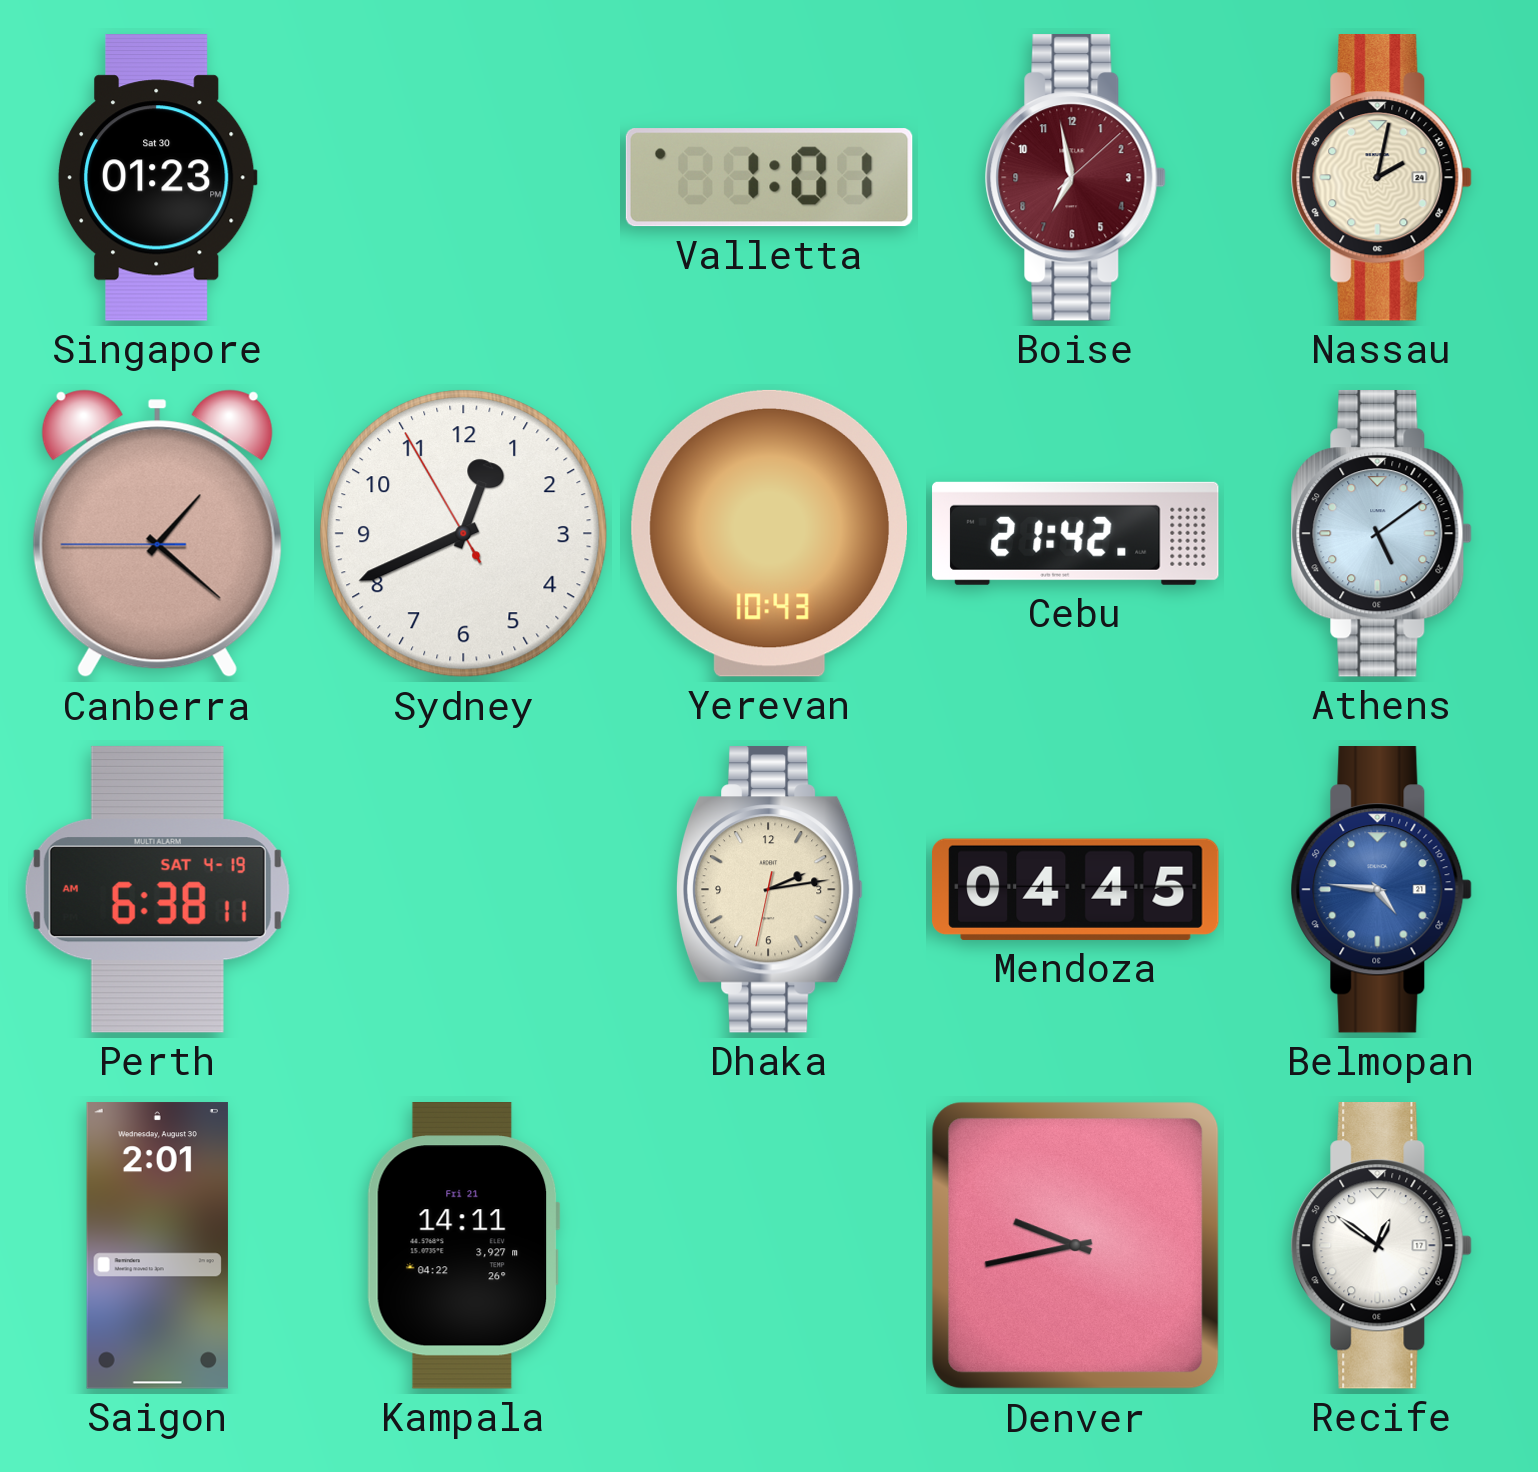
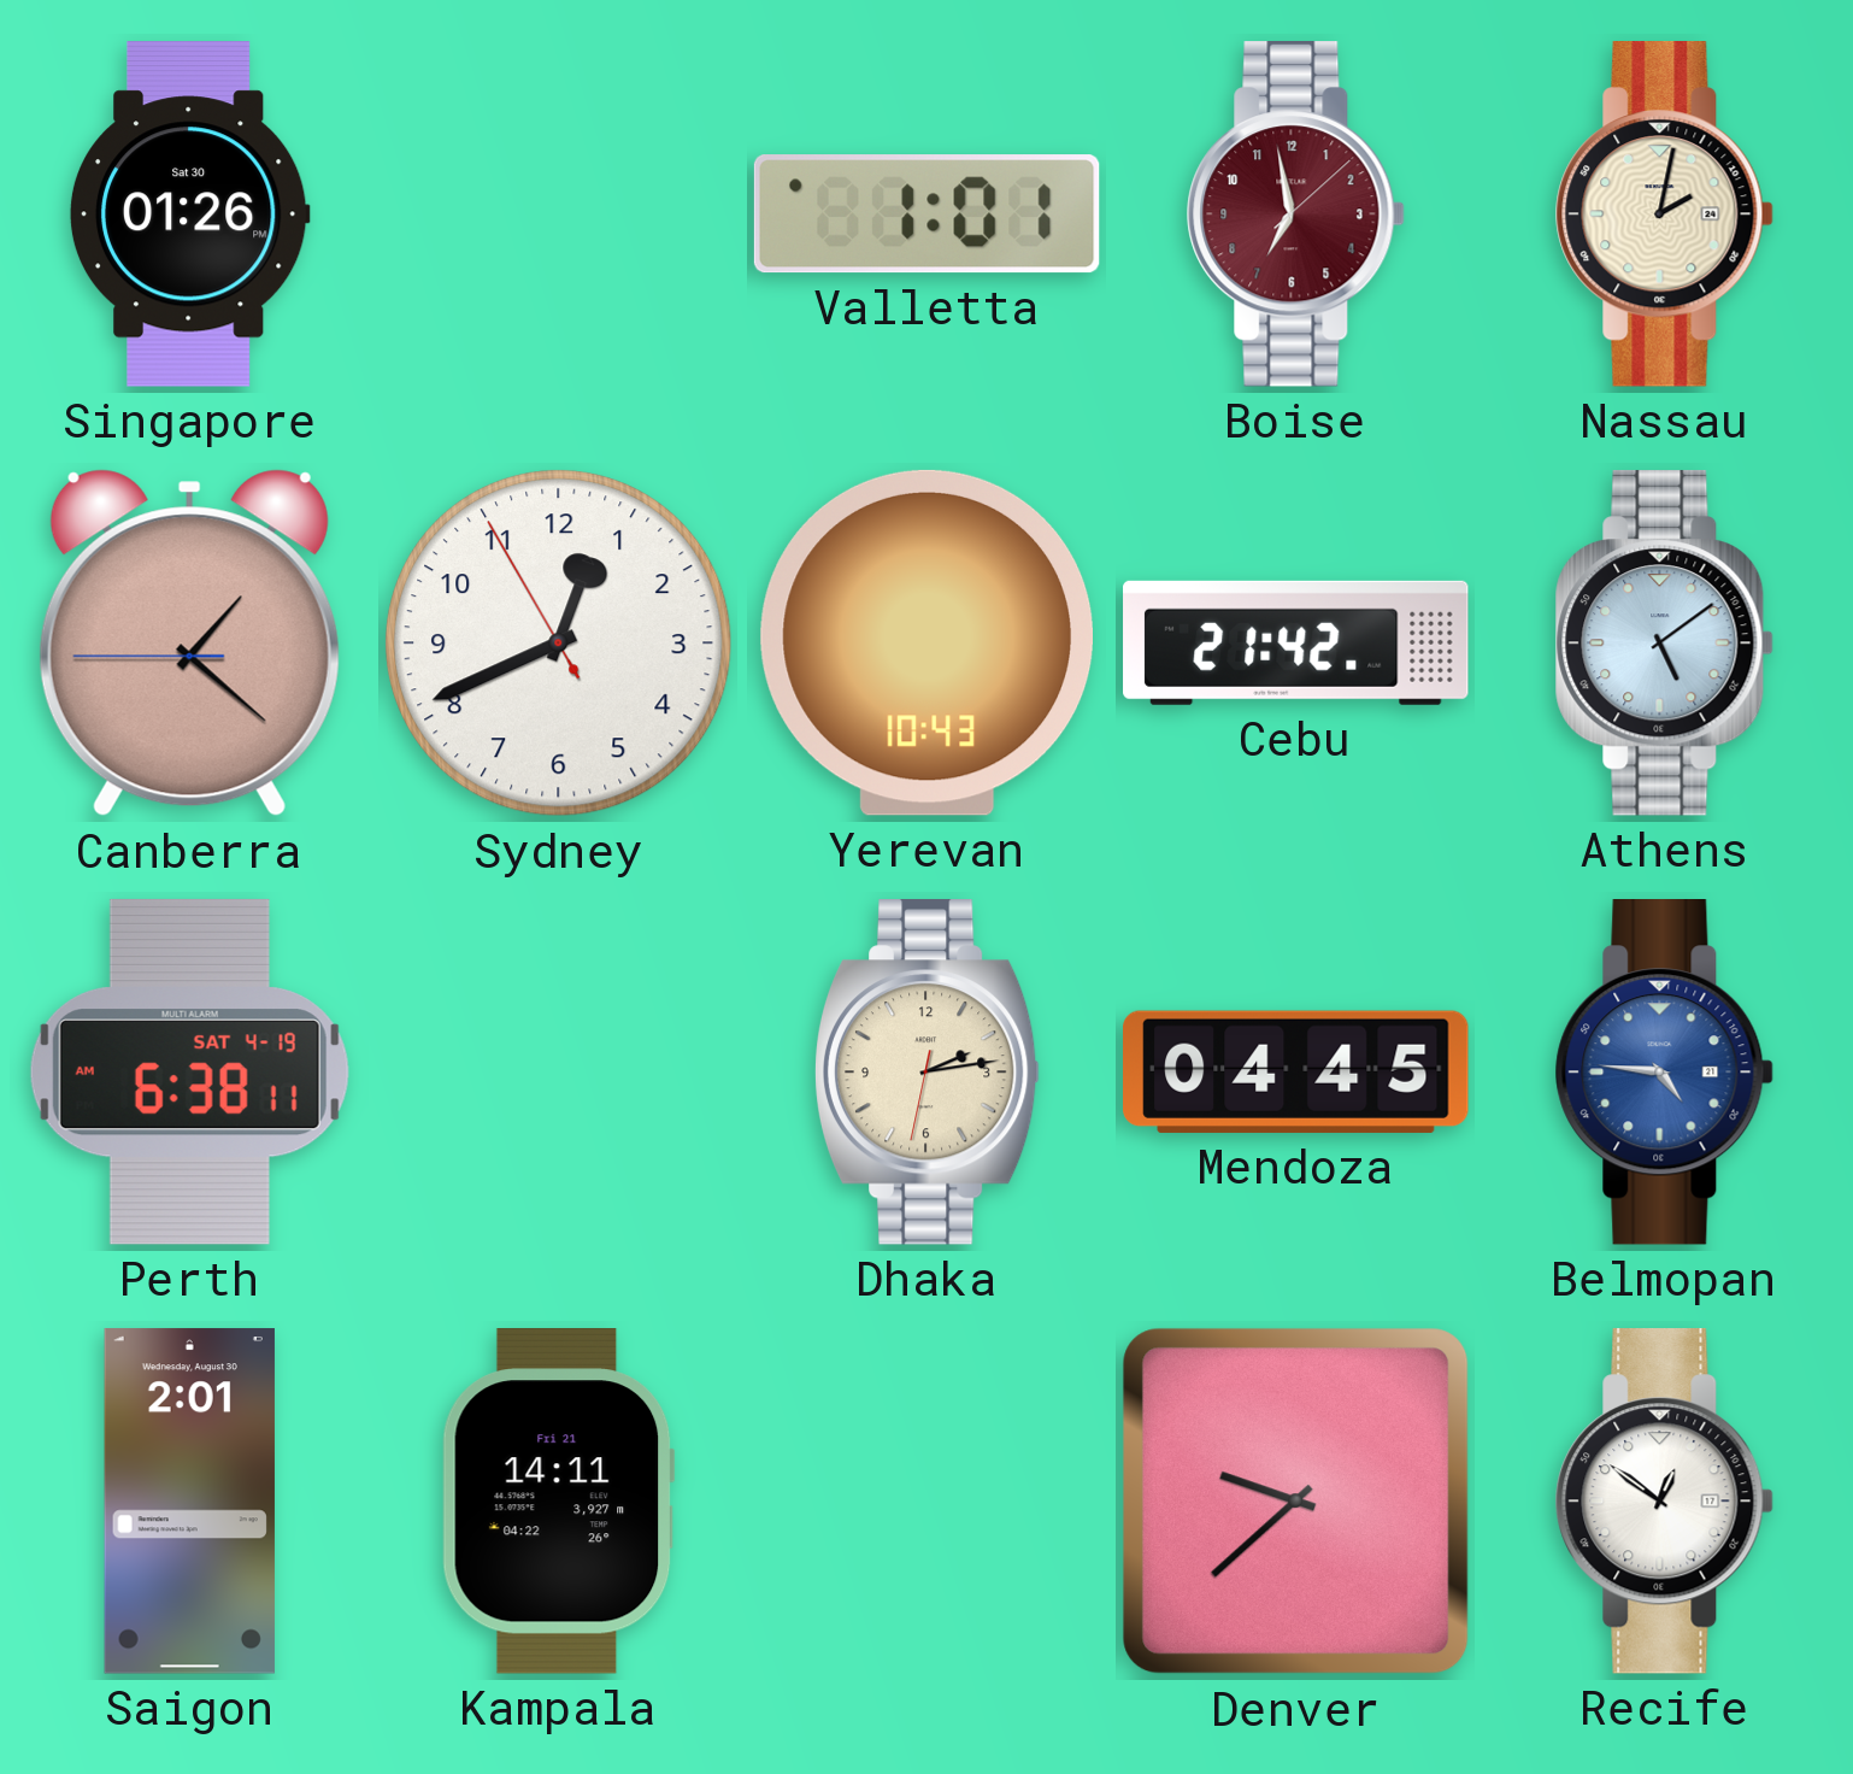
Singapore: 01:23 -> 01:26
Denver: 9:43 -> 9:38
